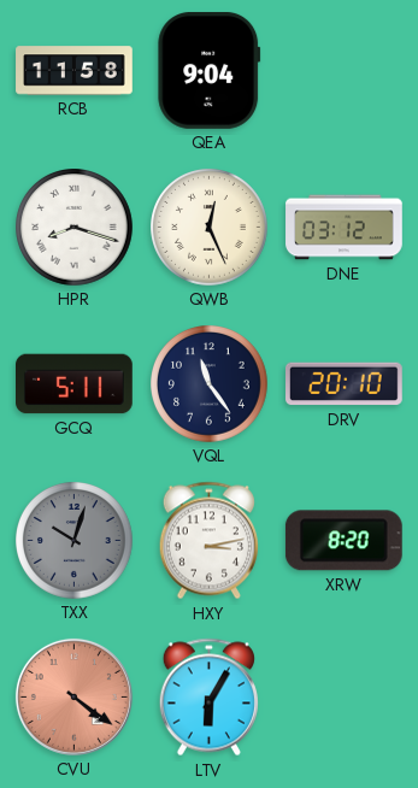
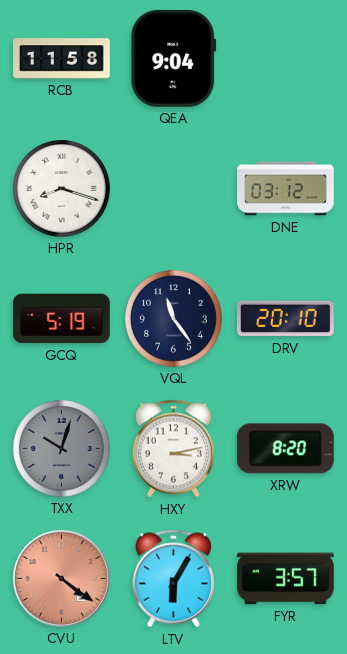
QWB: 12:26 -> none
GCQ: 5:11 -> 5:19
FYR: none -> 3:57
